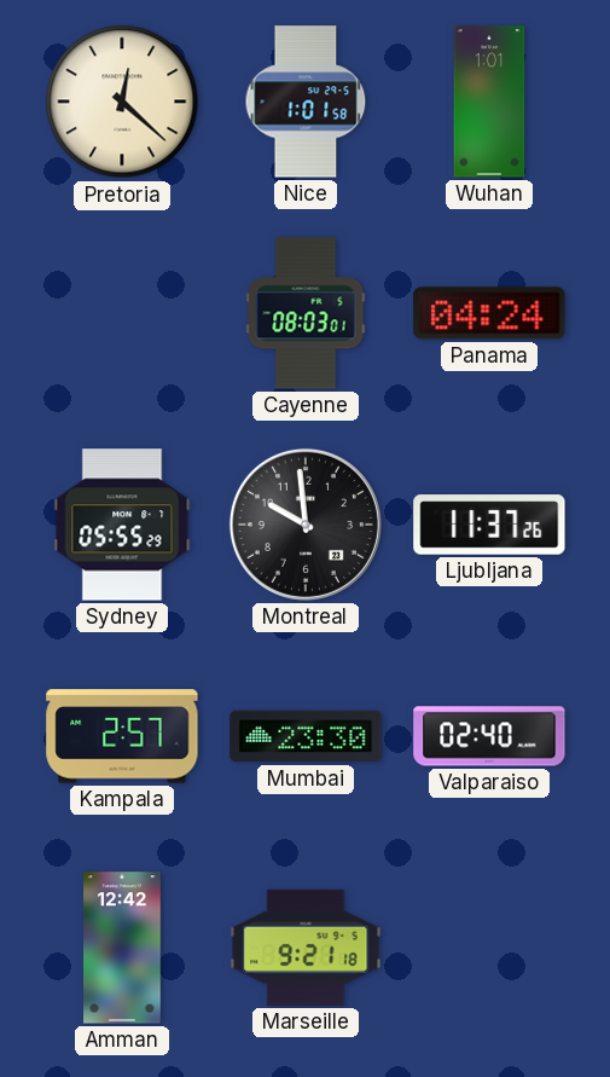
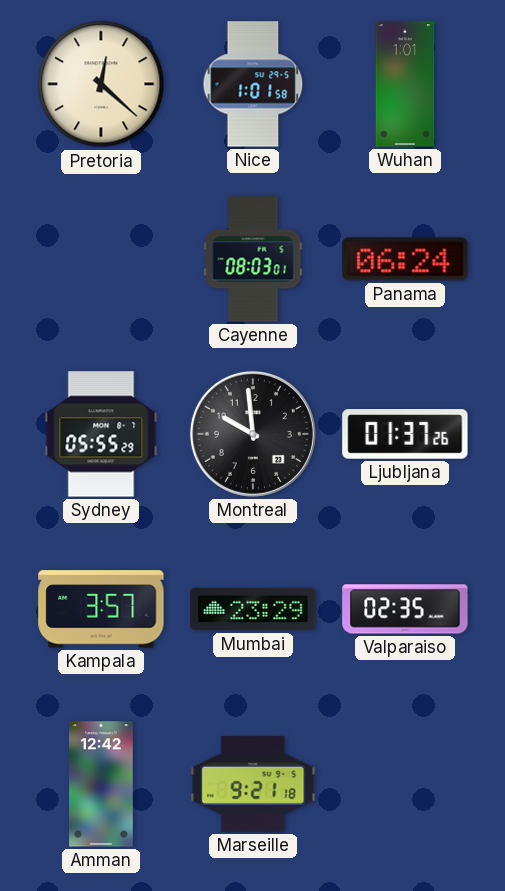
Panama: 04:24 -> 06:24
Ljubljana: 11:37 -> 01:37
Kampala: 2:57 -> 3:57
Mumbai: 23:30 -> 23:29
Valparaiso: 02:40 -> 02:35
